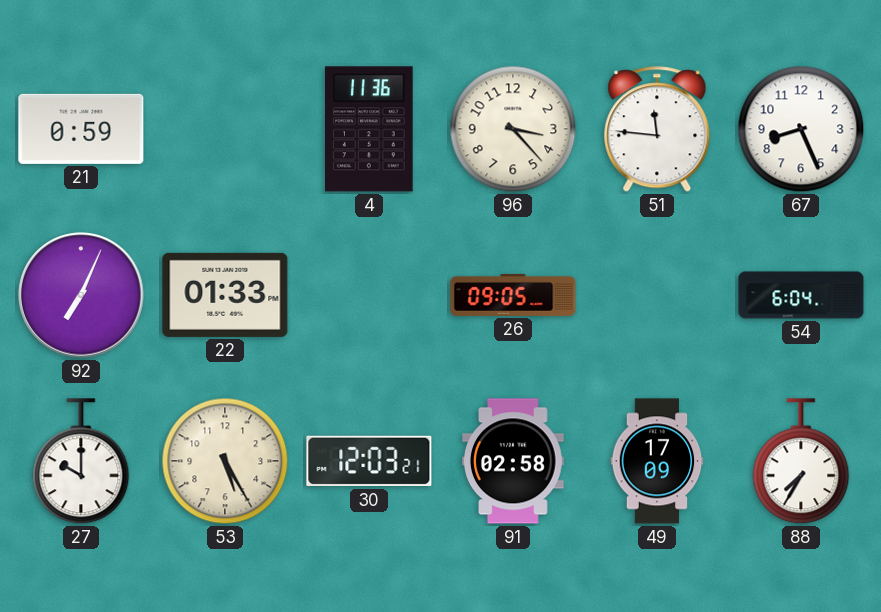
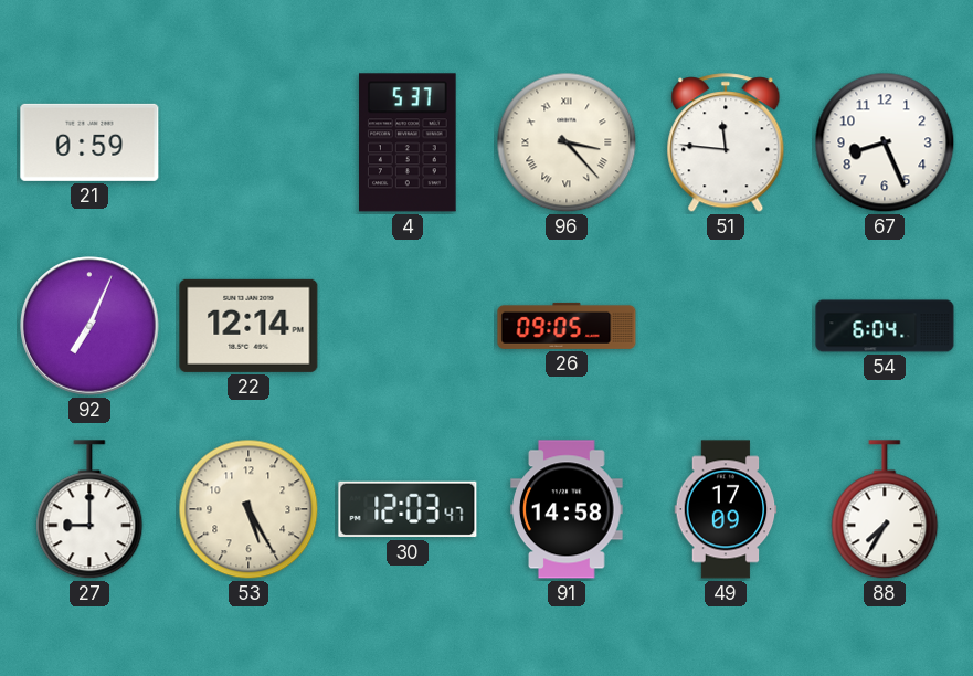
4: 11:36 -> 5:37
96 numerals: Arabic -> Roman
22: 01:33 -> 12:14
27: 10:00 -> 9:00
30: 12:03:21 -> 12:03:47
91: 02:58 -> 14:58
